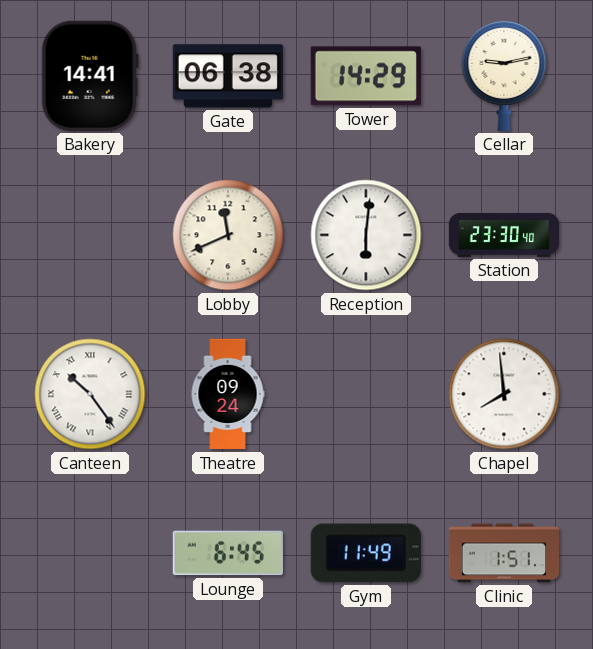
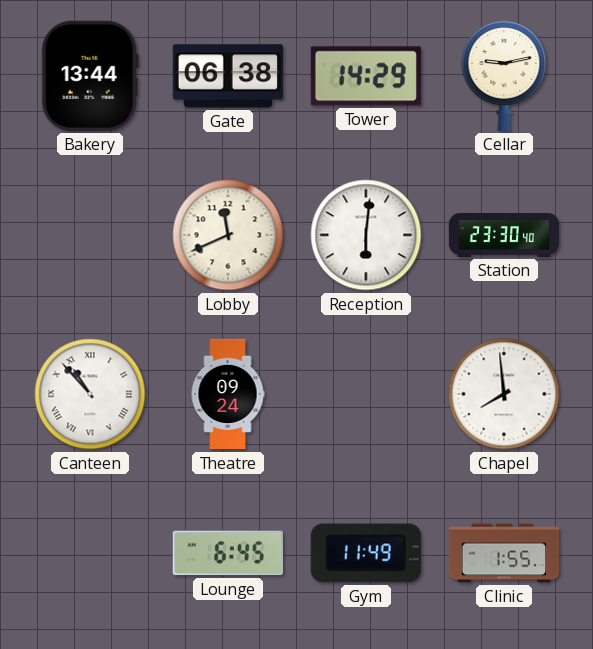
Bakery: 14:41 -> 13:44
Canteen: 10:24 -> 10:53
Clinic: 1:51 -> 1:55
